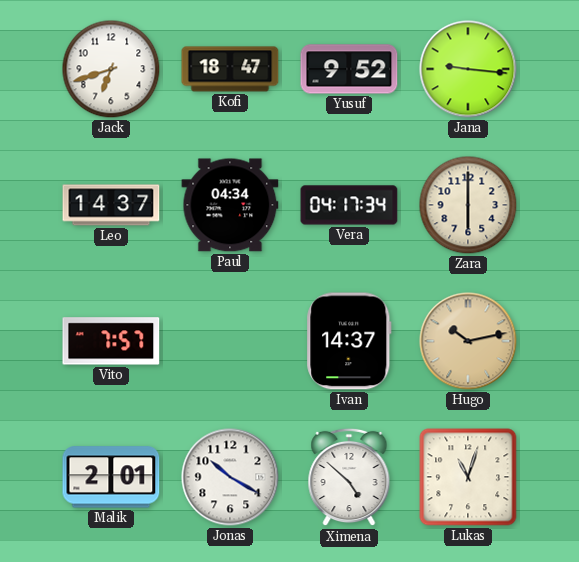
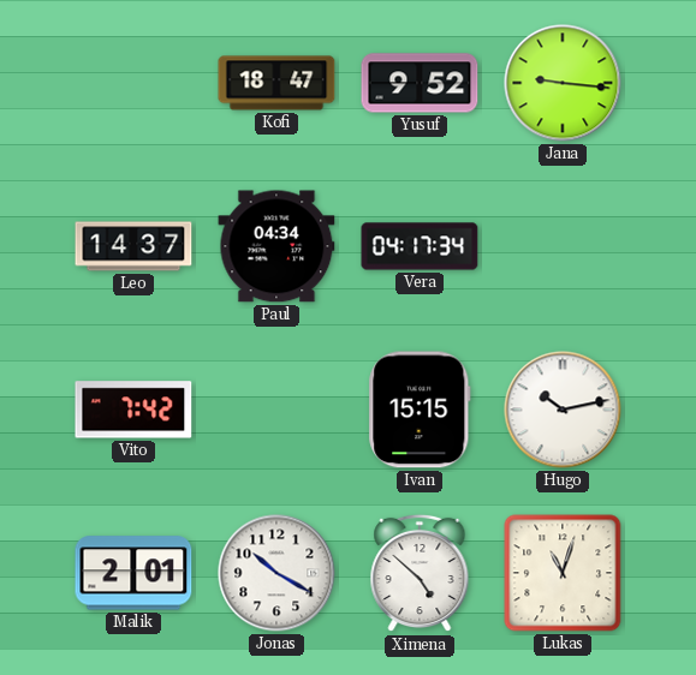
Jack: 6:42 -> none
Zara: 6:00 -> none
Vito: 7:57 -> 7:42
Ivan: 14:37 -> 15:15
Hugo dial: champagne -> white
